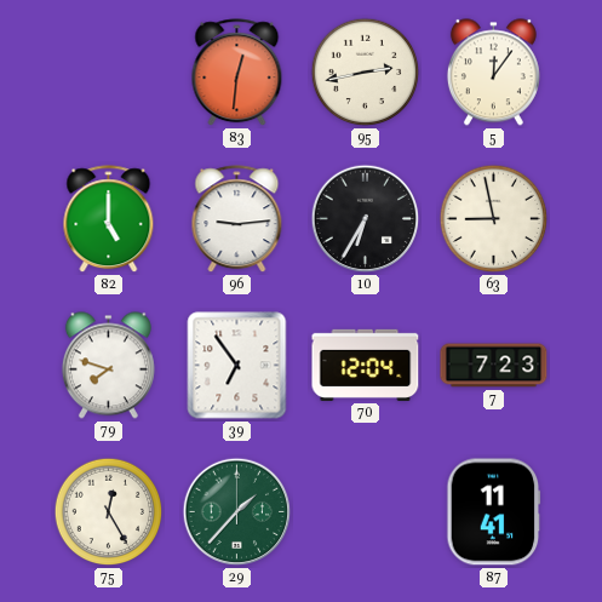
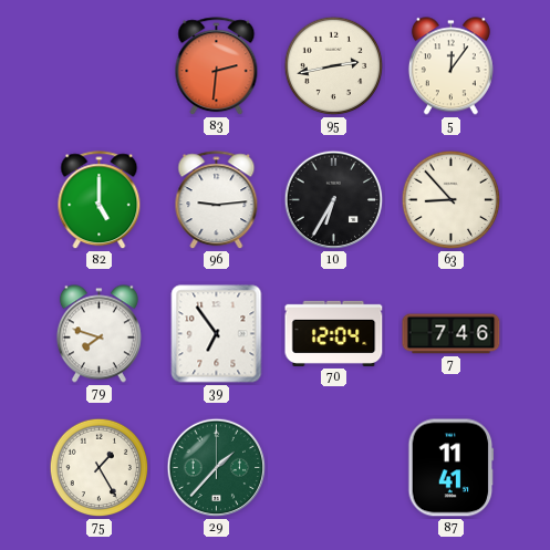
83: 12:31 -> 2:31
63: 8:58 -> 8:53
7: 7:23 -> 7:46
75: 12:25 -> 1:25
